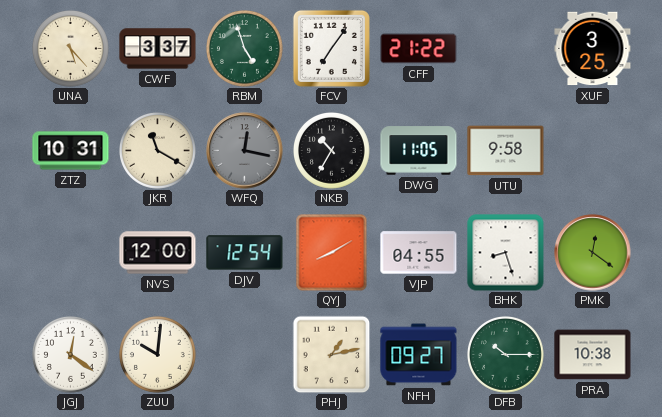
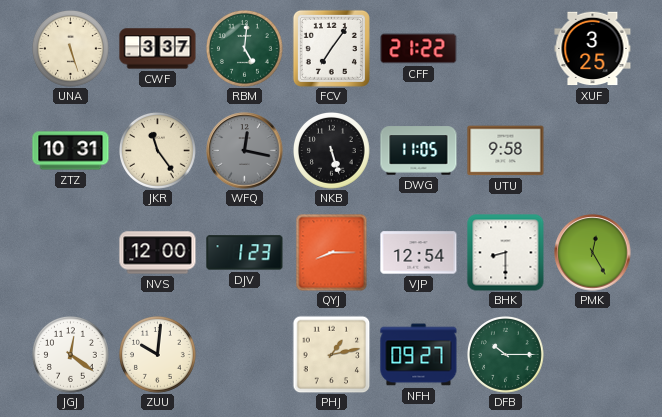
UNA: 5:23 -> 5:27
RBM: 4:57 -> 5:01
JKR: 11:20 -> 11:24
NKB: 10:35 -> 5:27
DJV: 12:54 -> 1:23
QYJ: 8:10 -> 8:15
VJP: 04:55 -> 12:54
BHK: 8:27 -> 8:30
PMK: 12:21 -> 12:25
PRA: 10:38 -> none
